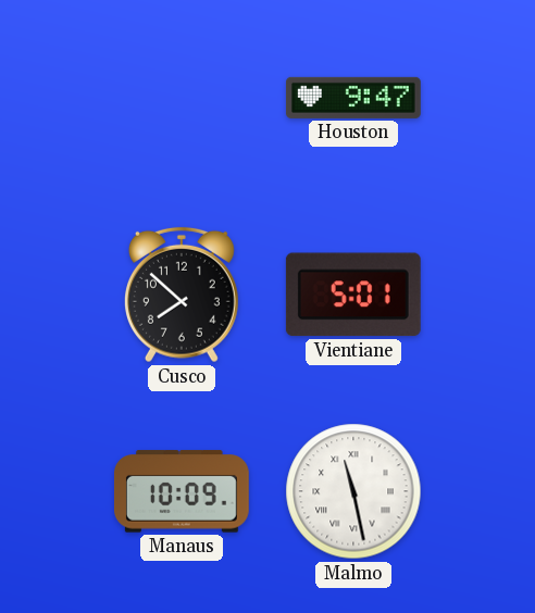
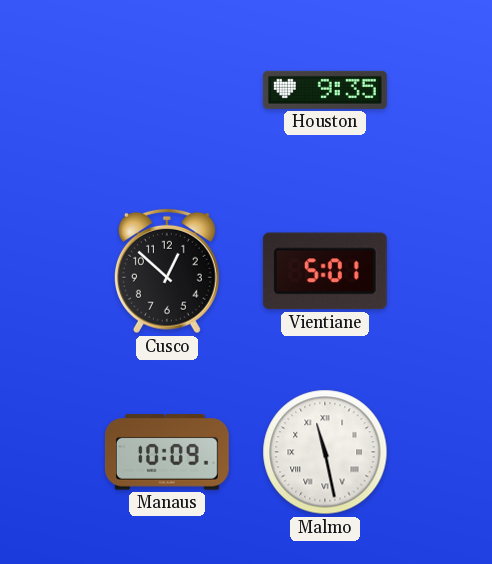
Houston: 9:47 -> 9:35
Cusco: 7:52 -> 12:52
